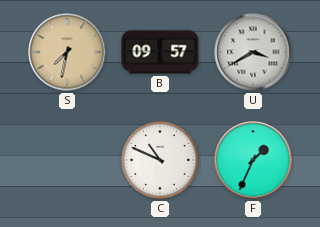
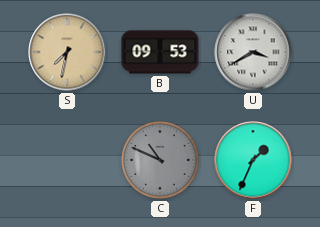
B: 09:57 -> 09:53
C dial: white -> grey
